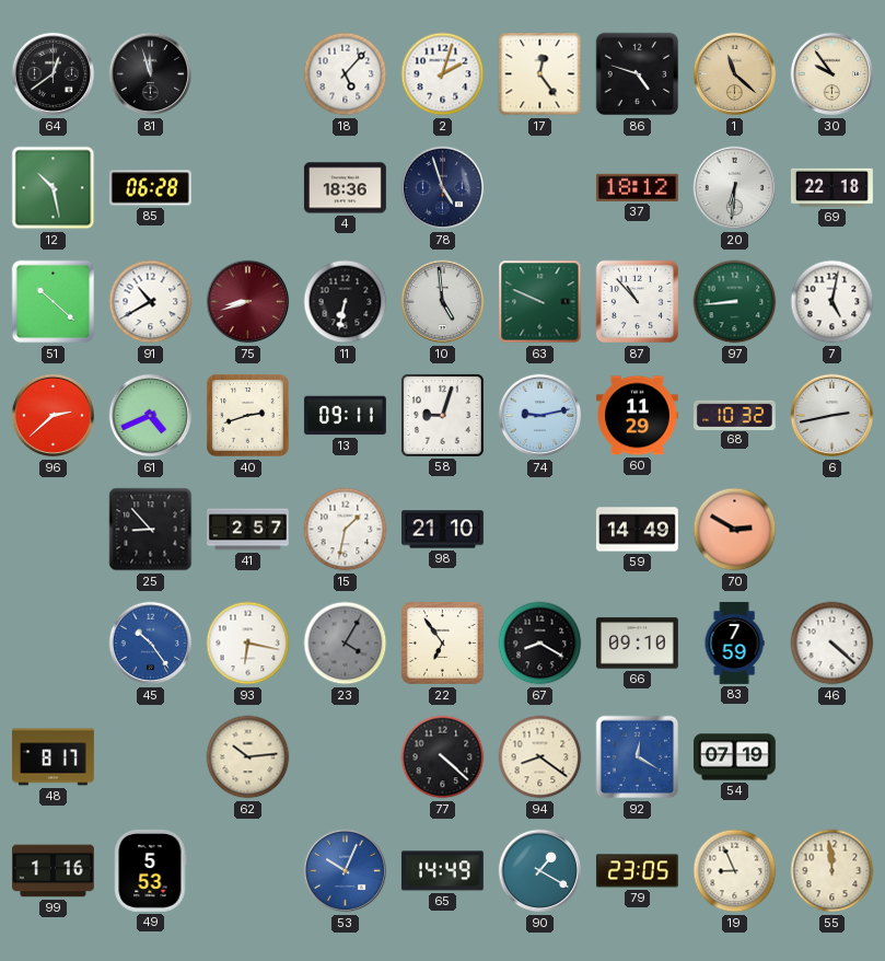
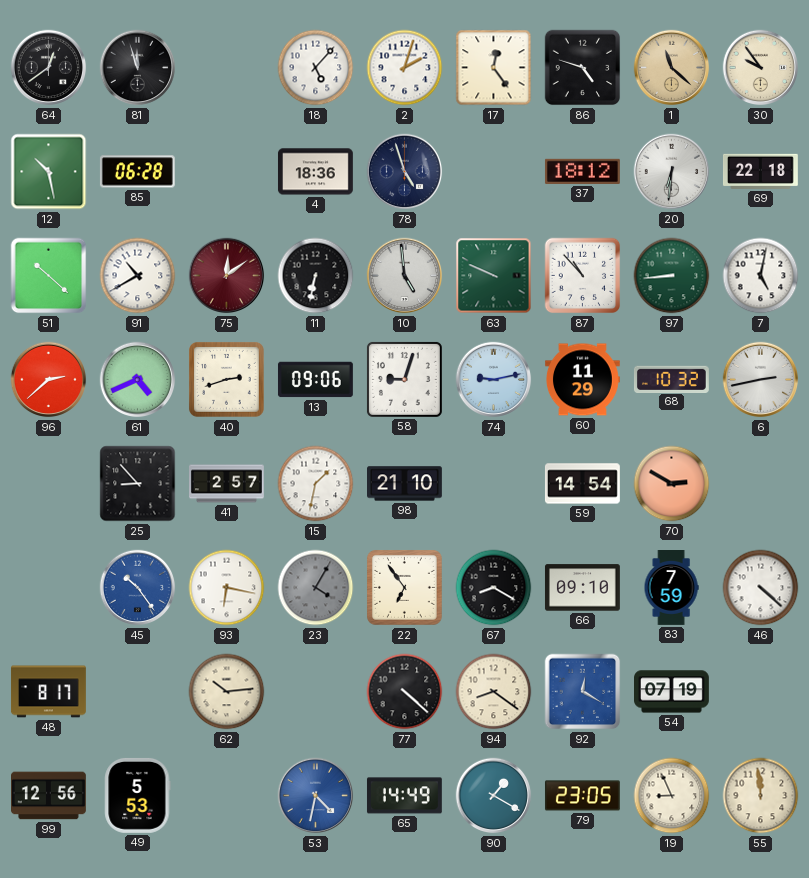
75: 8:42 -> 12:09
13: 09:11 -> 09:06
59: 14:49 -> 14:54
99: 1:16 -> 12:56
53: 10:04 -> 4:32
